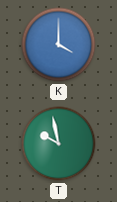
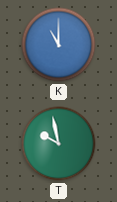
K: 4:00 -> 11:00
